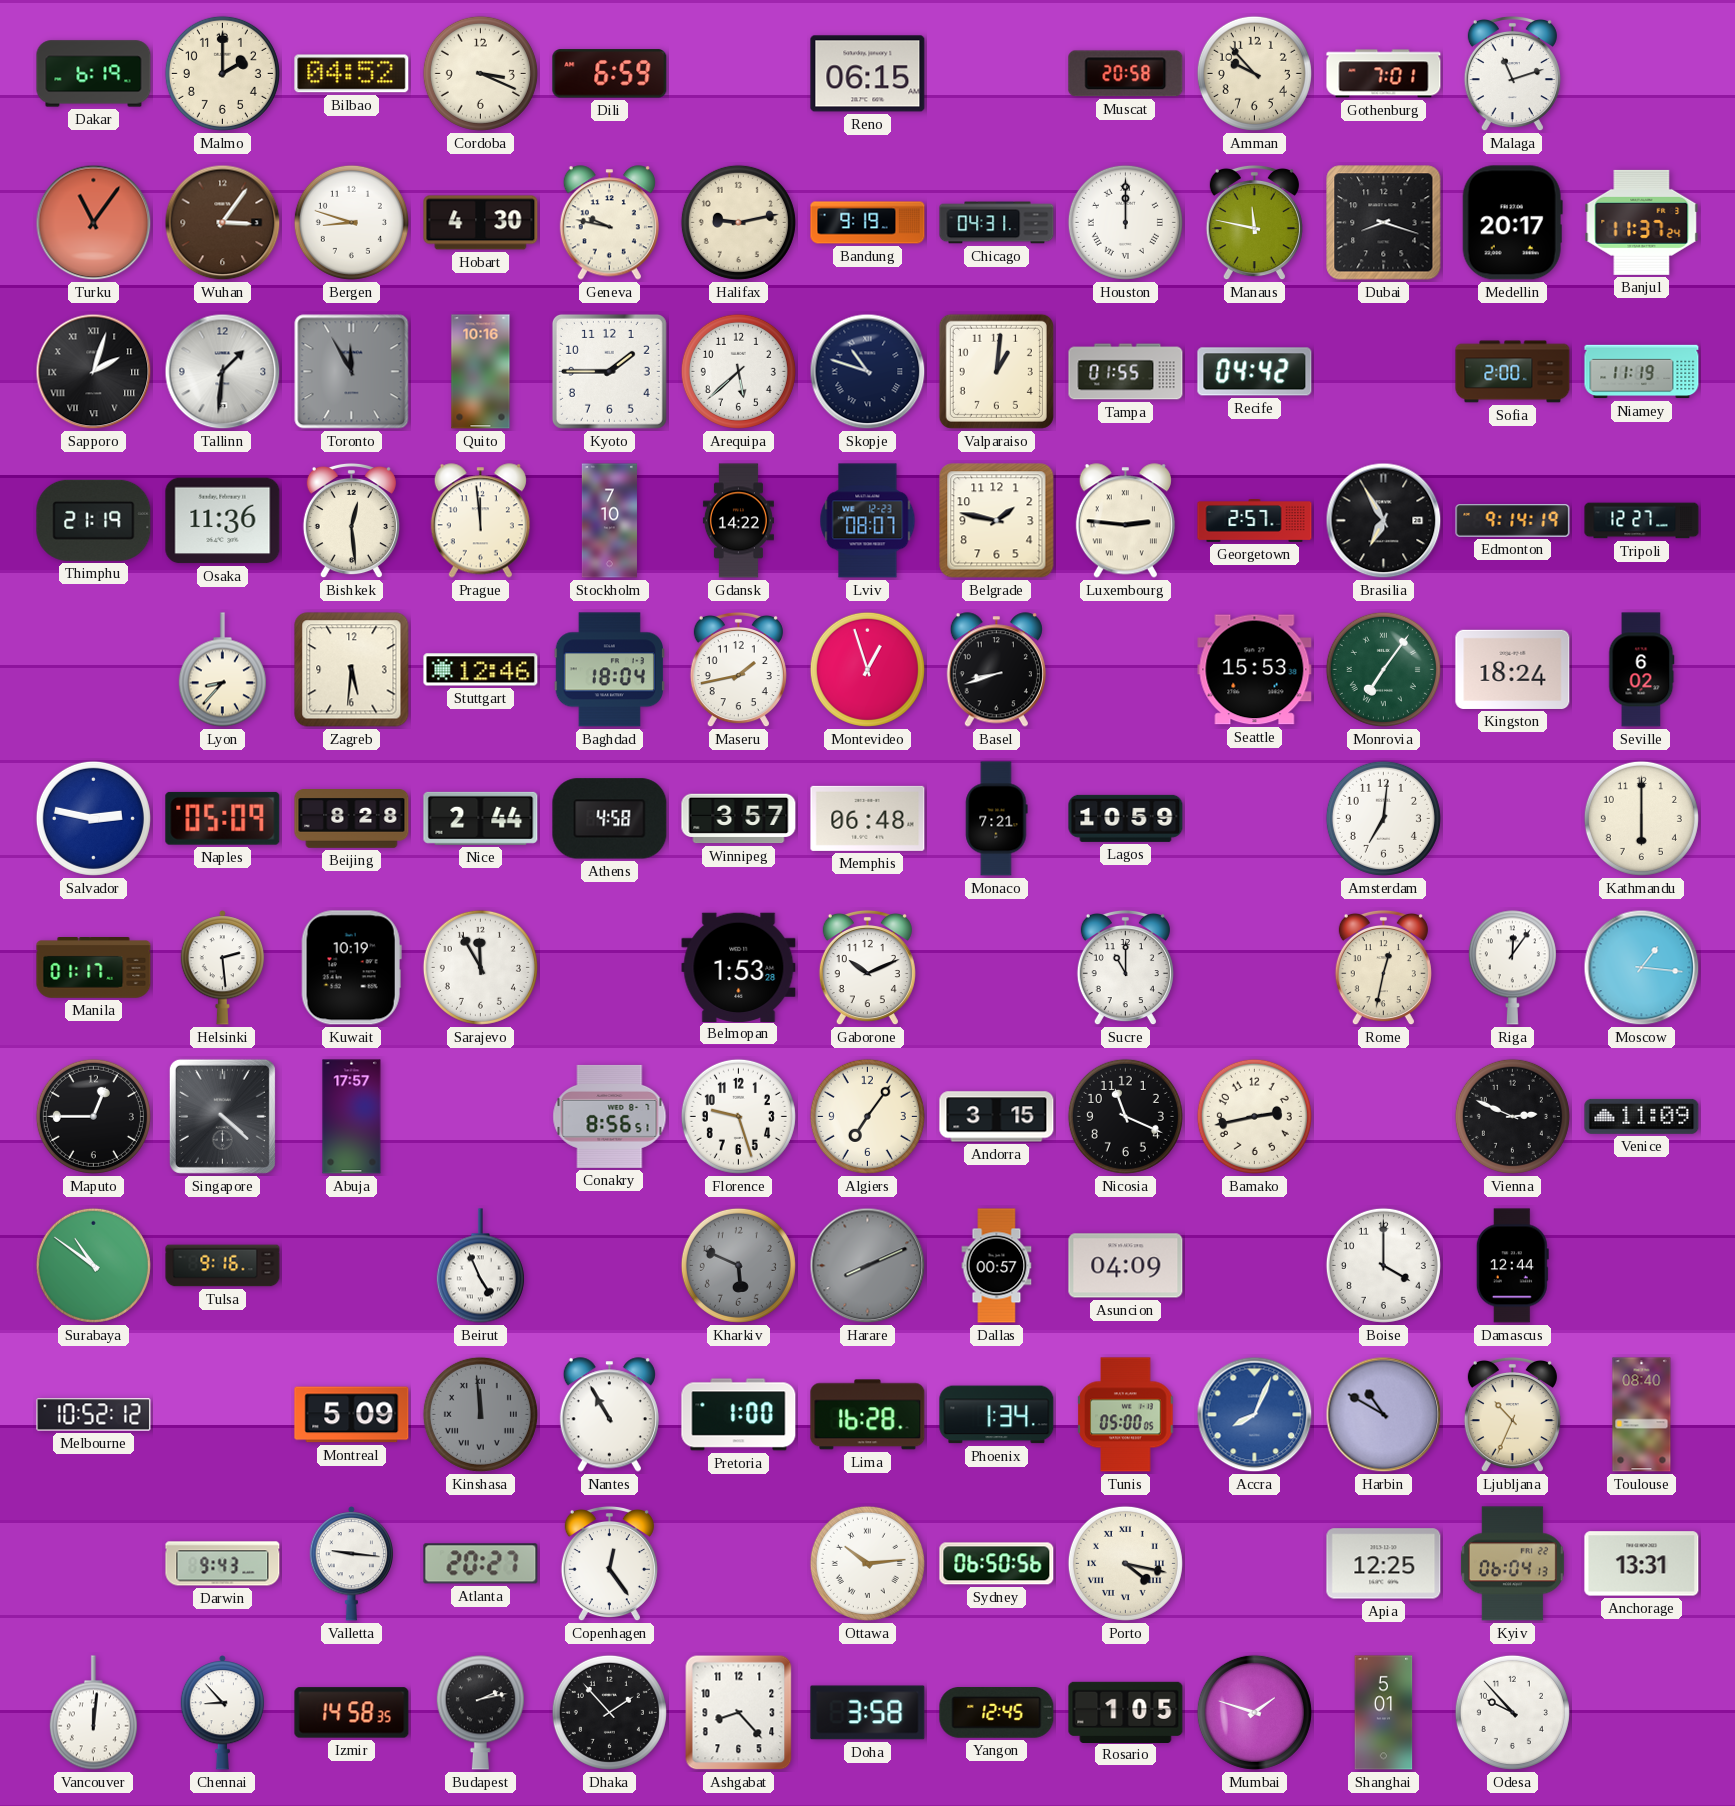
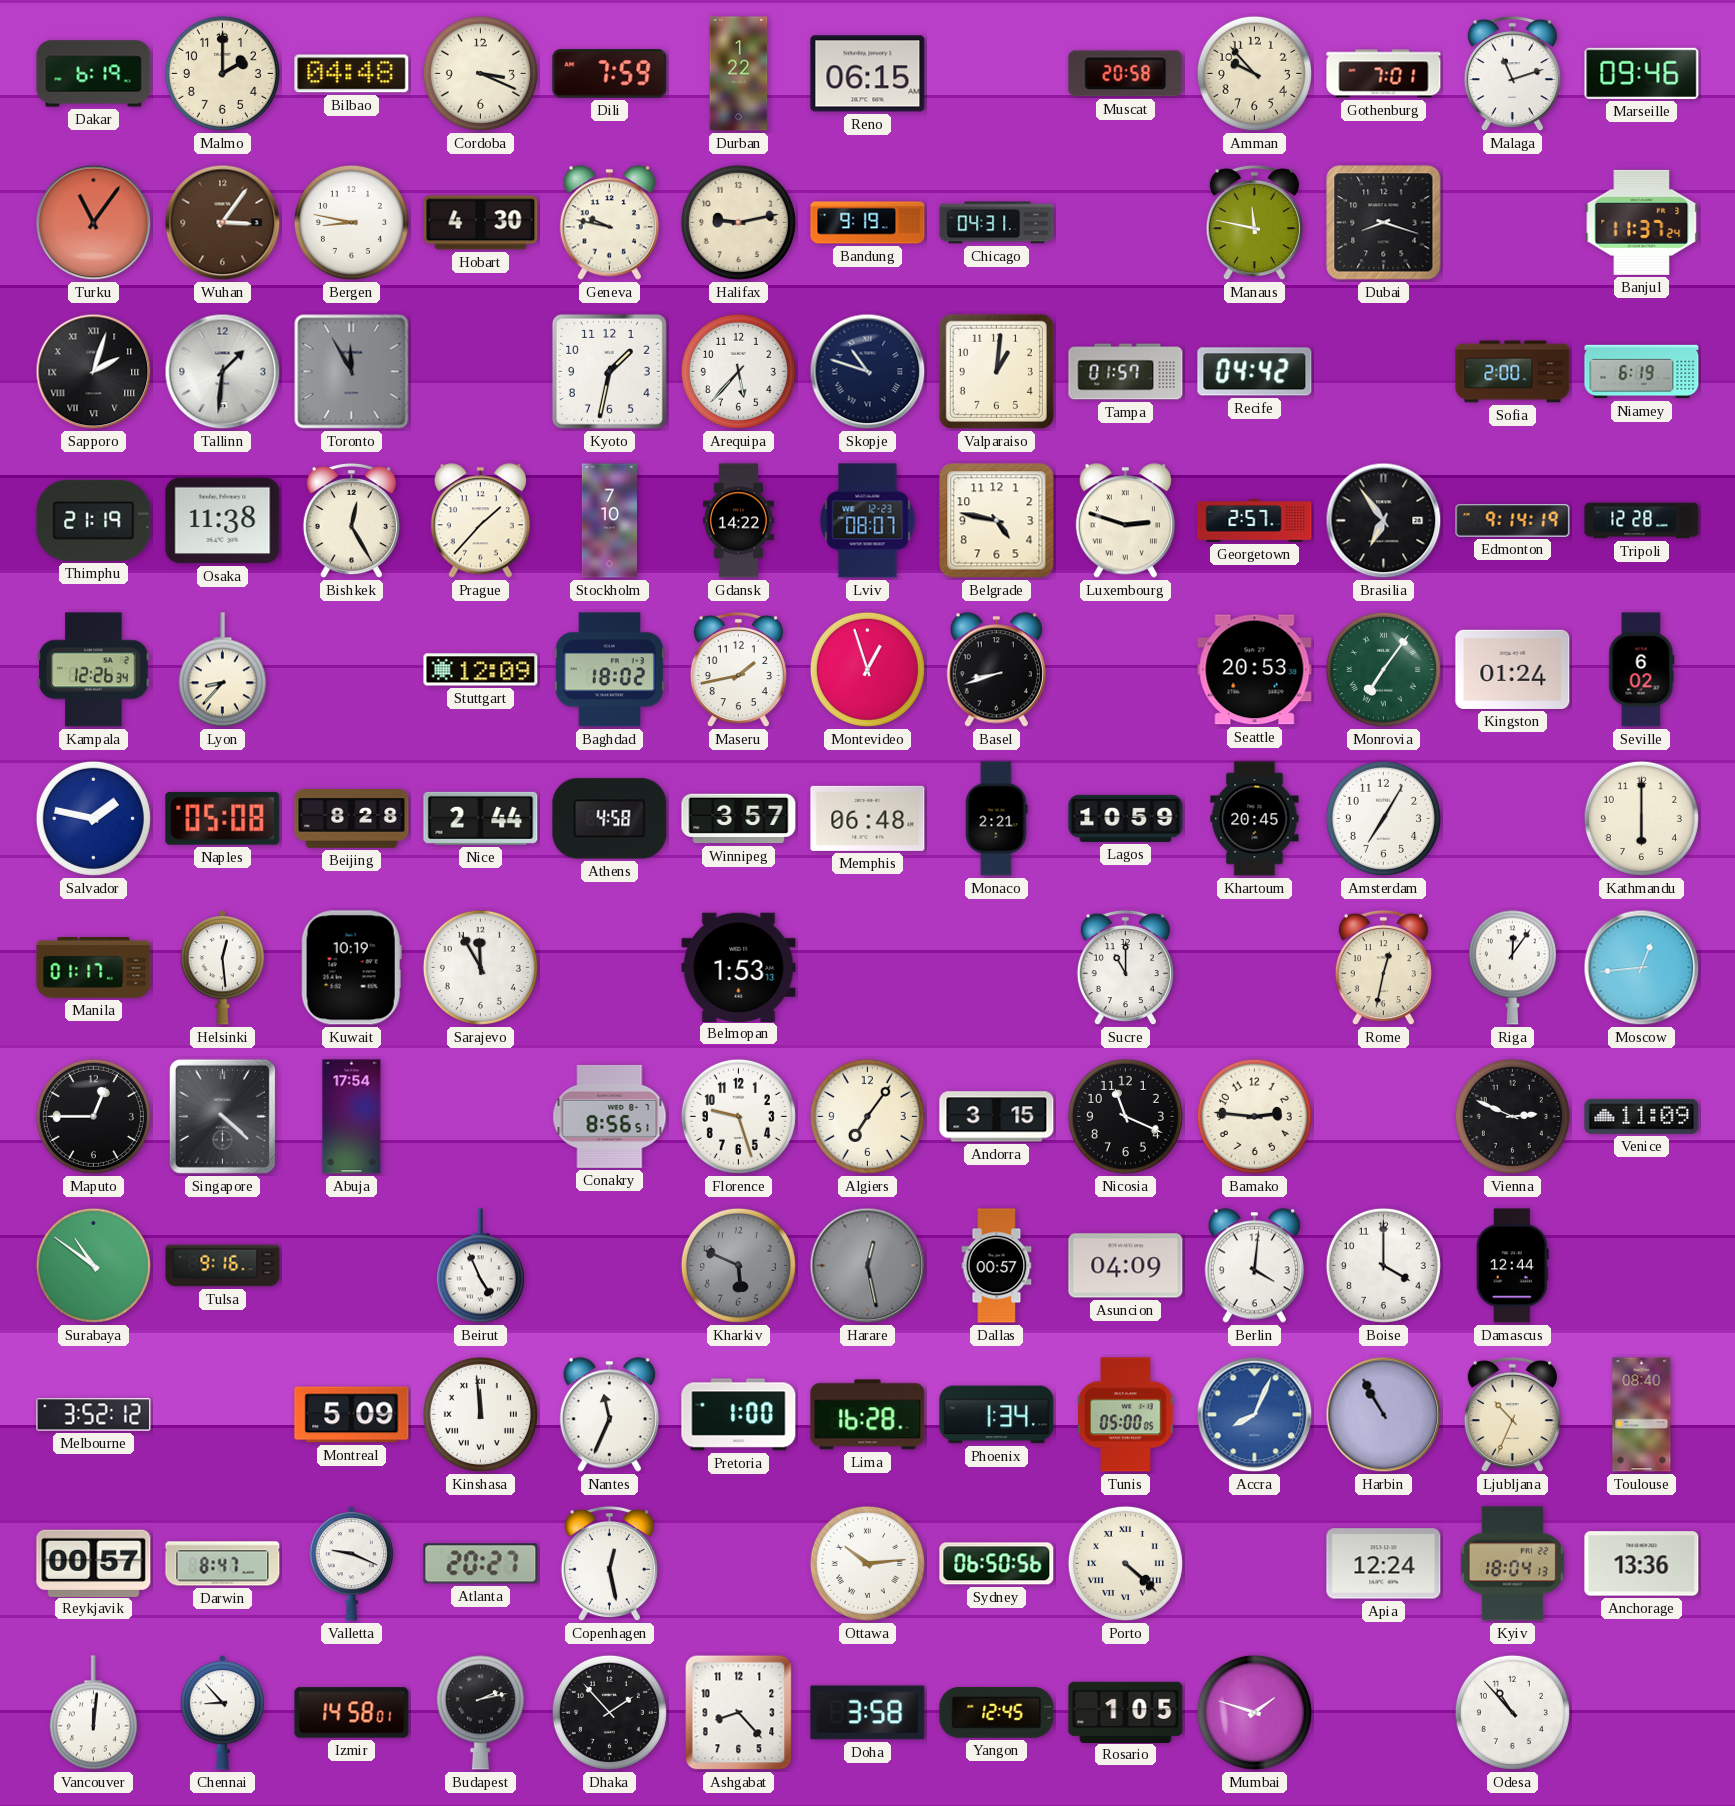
Bilbao: 04:52 -> 04:48
Dili: 6:59 -> 7:59
Durban: none -> 1:22
Marseille: none -> 09:46
Bergen: 8:48 -> 8:47
Houston: 12:00 -> none
Medellin: 20:17 -> none
Quito: 10:16 -> none
Kyoto: 1:45 -> 1:32
Arequipa: 5:38 -> 5:37
Tampa: 01:55 -> 01:57
Niamey: 11:19 -> 6:19
Osaka: 11:36 -> 11:38
Bishkek: 12:29 -> 12:25
Prague: 11:59 -> 1:37
Belgrade: 1:47 -> 4:47
Luxembourg: 2:46 -> 2:48
Brasilia: 6:55 -> 6:54
Tripoli: 12:27 -> 12:28
Kampala: none -> 12:26
Zagreb: 5:31 -> none
Stuttgart: 12:46 -> 12:09
Baghdad: 18:04 -> 18:02
Seattle: 15:53 -> 20:53
Kingston: 18:24 -> 01:24
Salvador: 2:47 -> 1:47
Naples: 05:09 -> 05:08
Monaco: 7:21 -> 2:21
Khartoum: none -> 20:45
Amsterdam: 7:01 -> 7:05
Helsinki: 2:29 -> 12:29
Belmopan: 1:53:28 -> 1:53:13
Gaborone: 10:11 -> none
Moscow: 1:16 -> 12:44
Abuja: 17:57 -> 17:54
Bamako: 2:43 -> 2:46
Harare: 8:11 -> 12:28
Berlin: none -> 4:01
Melbourne: 10:52 -> 3:52
Kinshasa dial: grey -> white
Nantes: 10:55 -> 11:34
Harbin: 10:50 -> 10:55
Reykjavik: none -> 00:57
Darwin: 9:43 -> 8:47
Valletta: 9:16 -> 9:19
Copenhagen: 12:24 -> 12:28
Porto: 4:17 -> 4:22
Apia: 12:25 -> 12:24
Kyiv: 06:04 -> 18:04
Anchorage: 13:31 -> 13:36
Izmir: 14:58:35 -> 14:58:01
Shanghai: 5:01 -> none
Odesa: 9:53 -> 10:53
